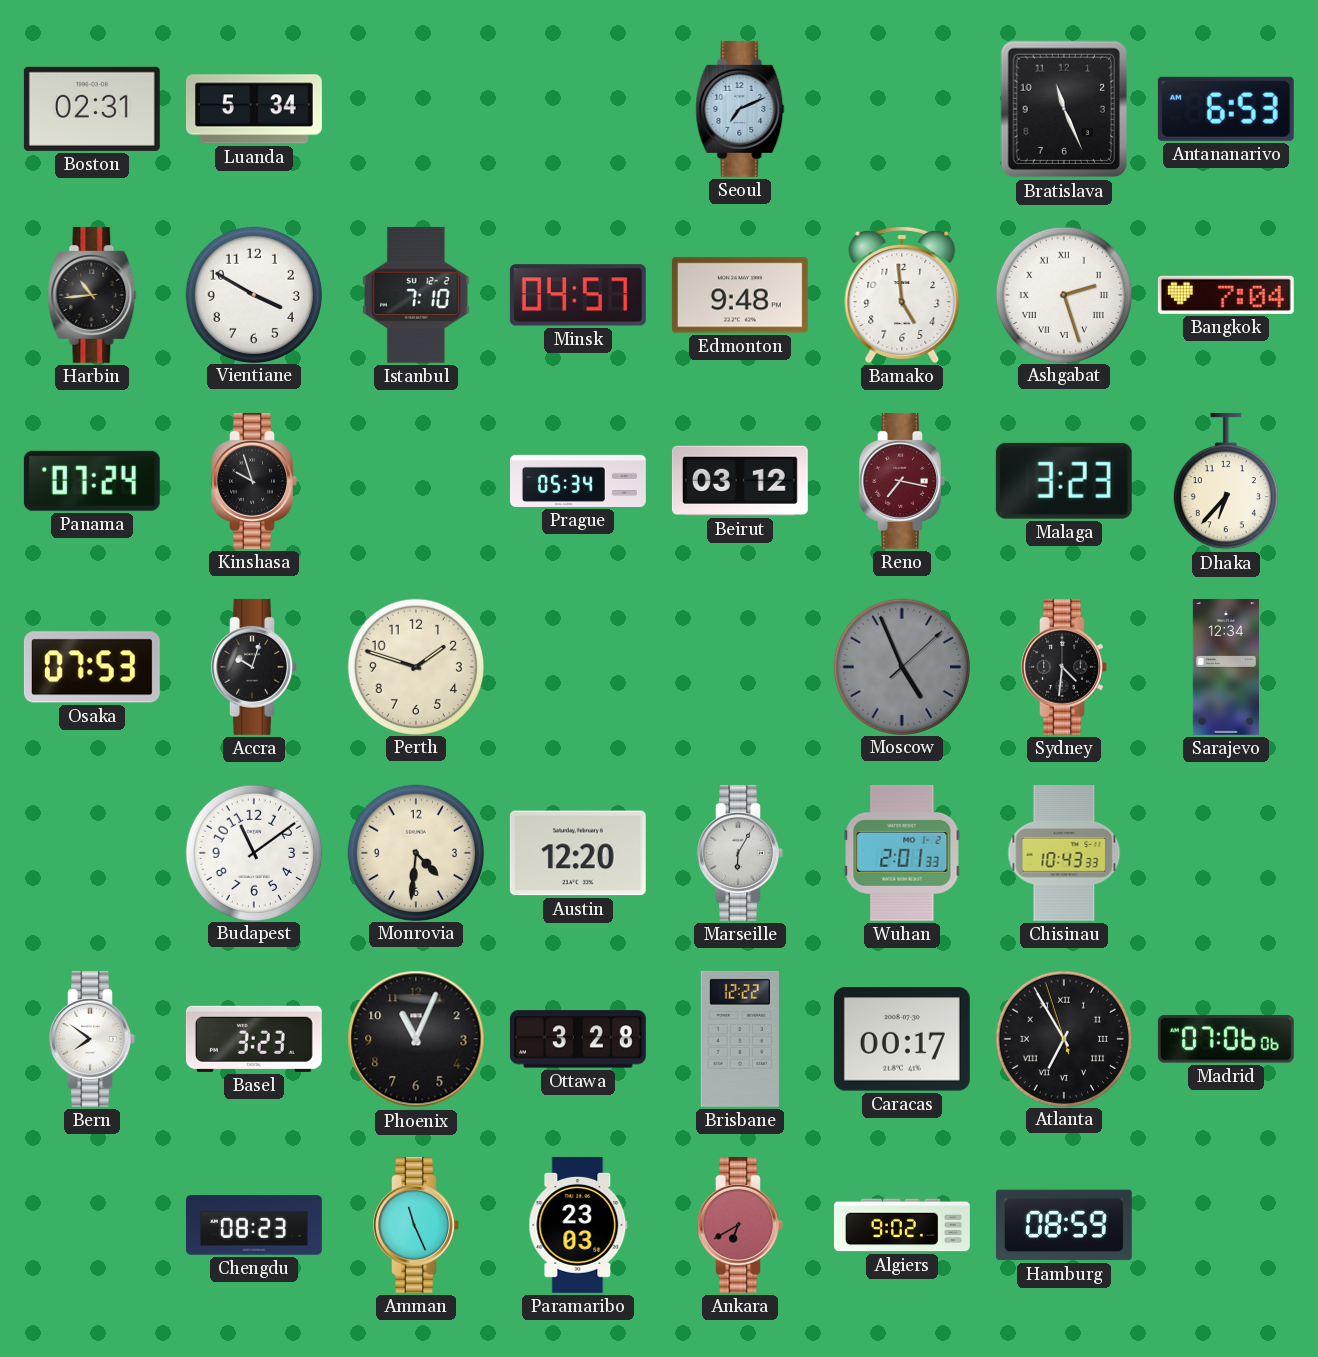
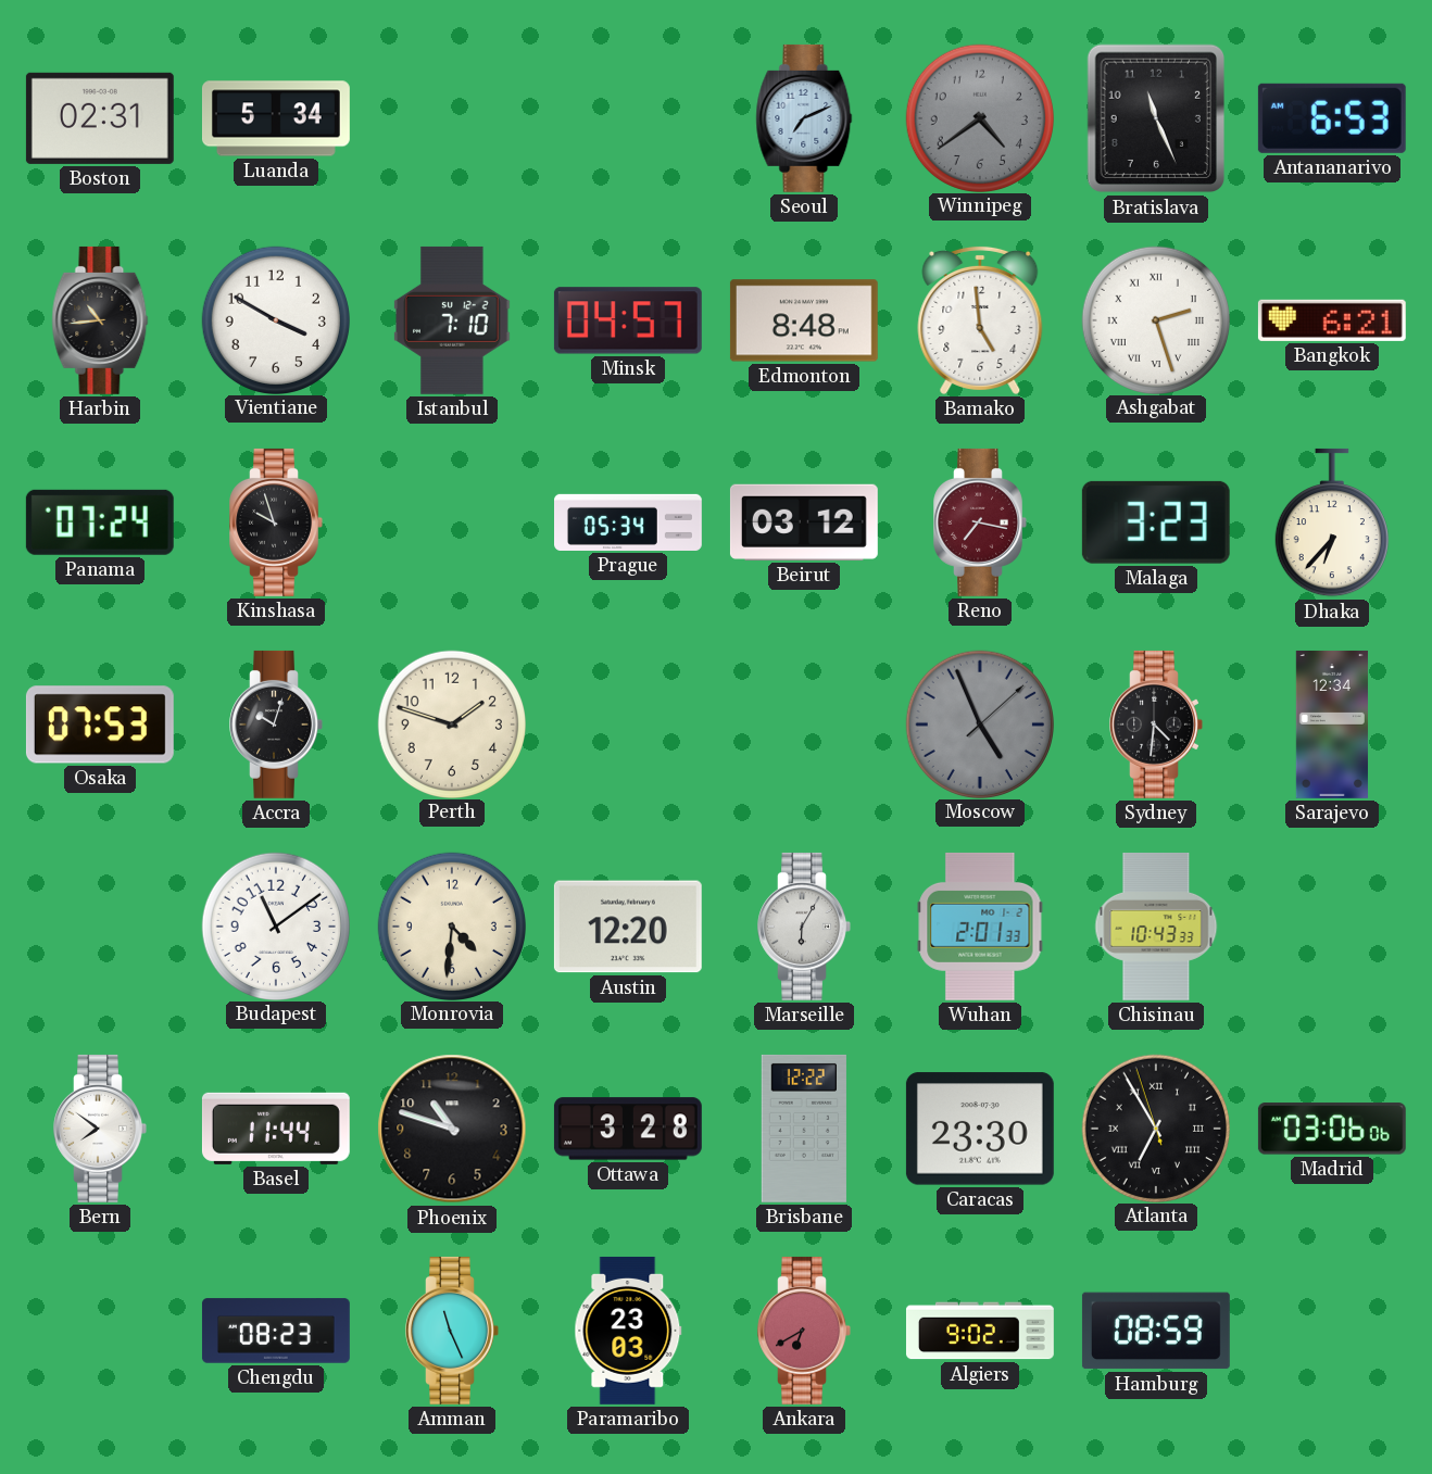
Winnipeg: none -> 4:39
Edmonton: 9:48 -> 8:48
Bangkok: 7:04 -> 6:21
Basel: 3:23 -> 11:44
Phoenix: 11:04 -> 10:48
Caracas: 00:17 -> 23:30
Madrid: 07:06 -> 03:06
